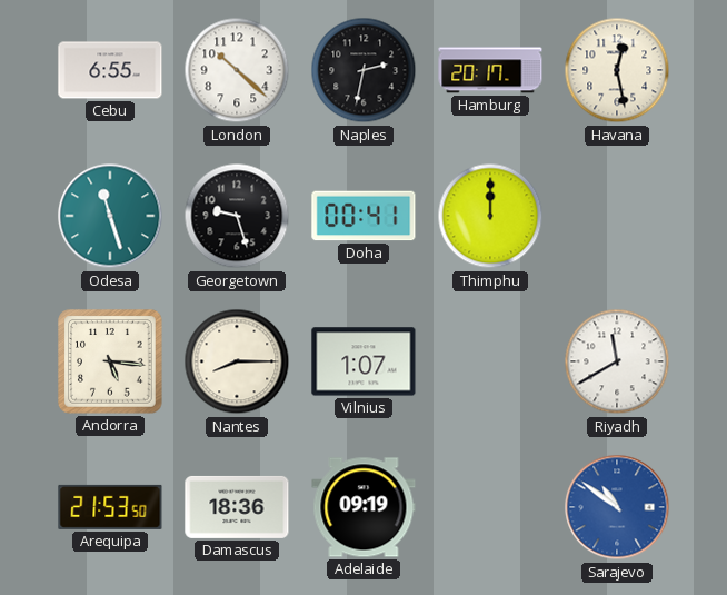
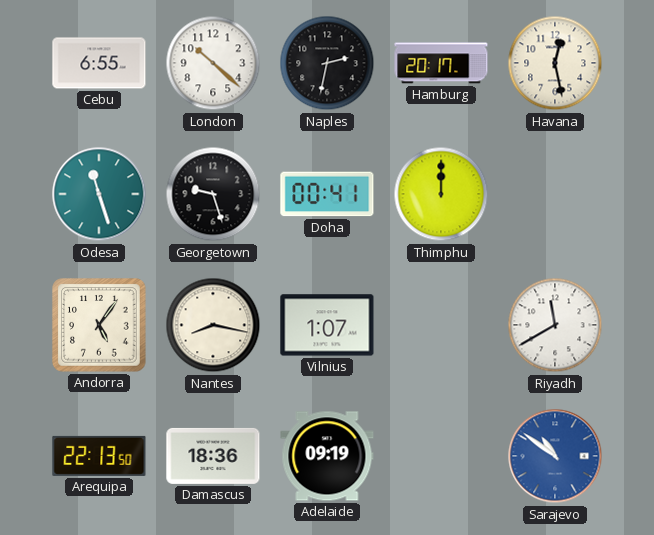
Andorra: 5:16 -> 5:06
Nantes: 8:15 -> 8:17
Arequipa: 21:53 -> 22:13
